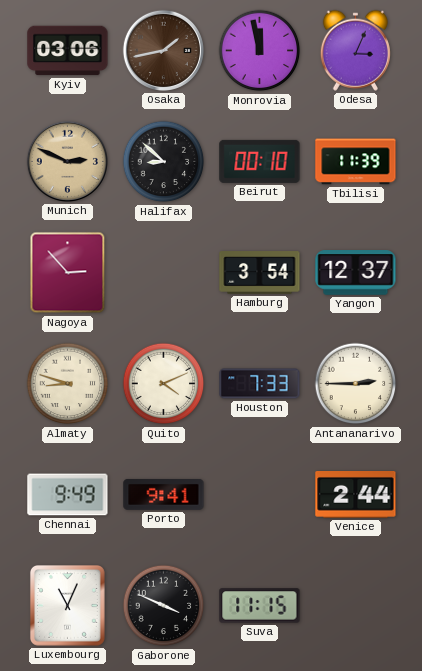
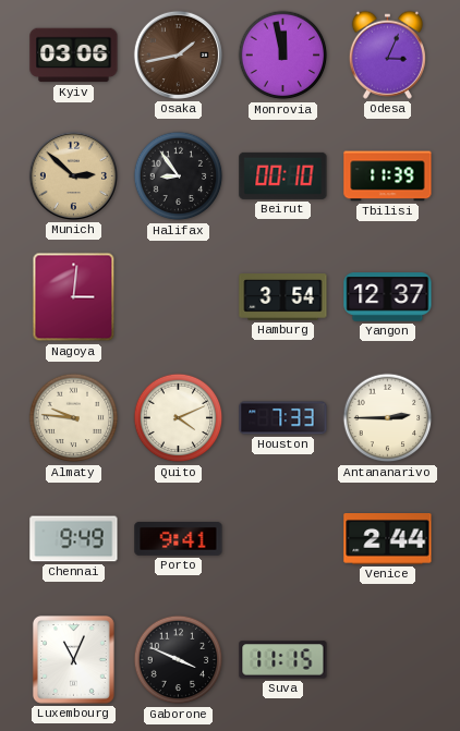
Munich: 2:49 -> 2:52
Halifax: 8:52 -> 8:54
Nagoya: 2:53 -> 3:01
Almaty: 8:48 -> 9:46
